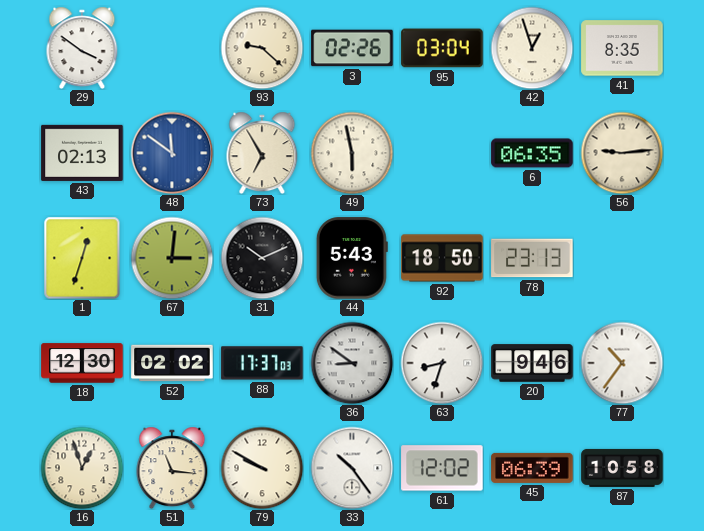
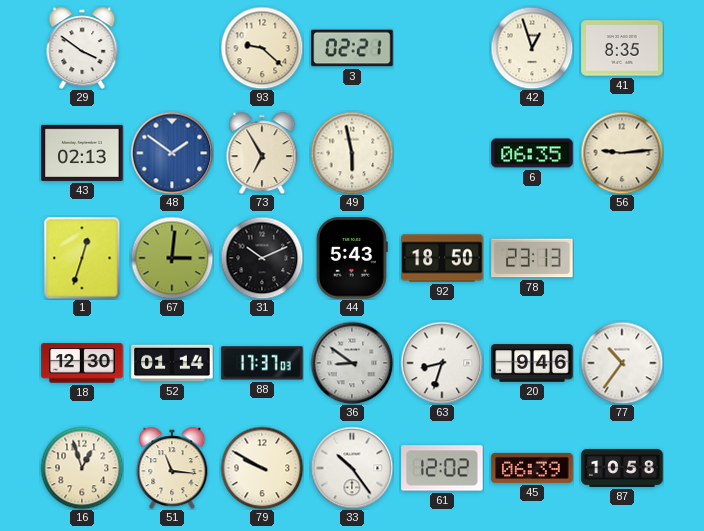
3: 02:26 -> 02:21
95: 03:04 -> none
48: 11:51 -> 1:51
52: 02:02 -> 01:14
